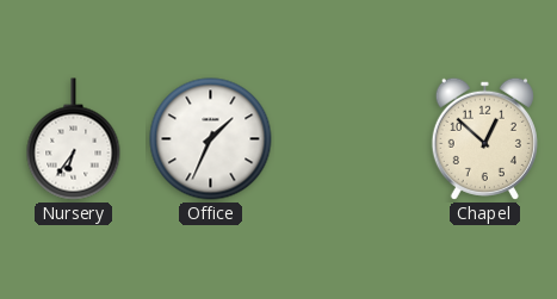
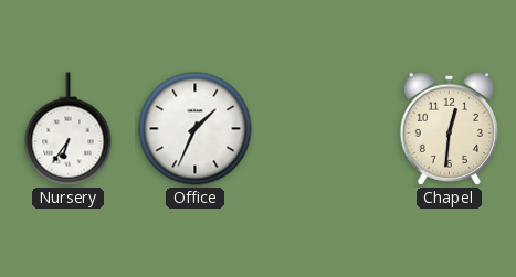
Chapel: 12:52 -> 12:31
